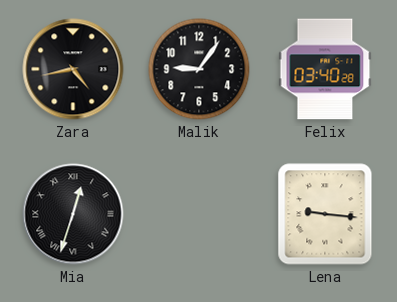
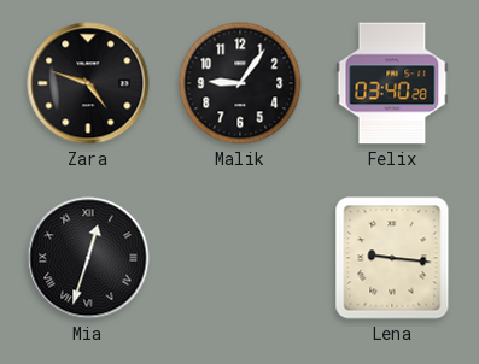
Zara: 4:43 -> 4:48
